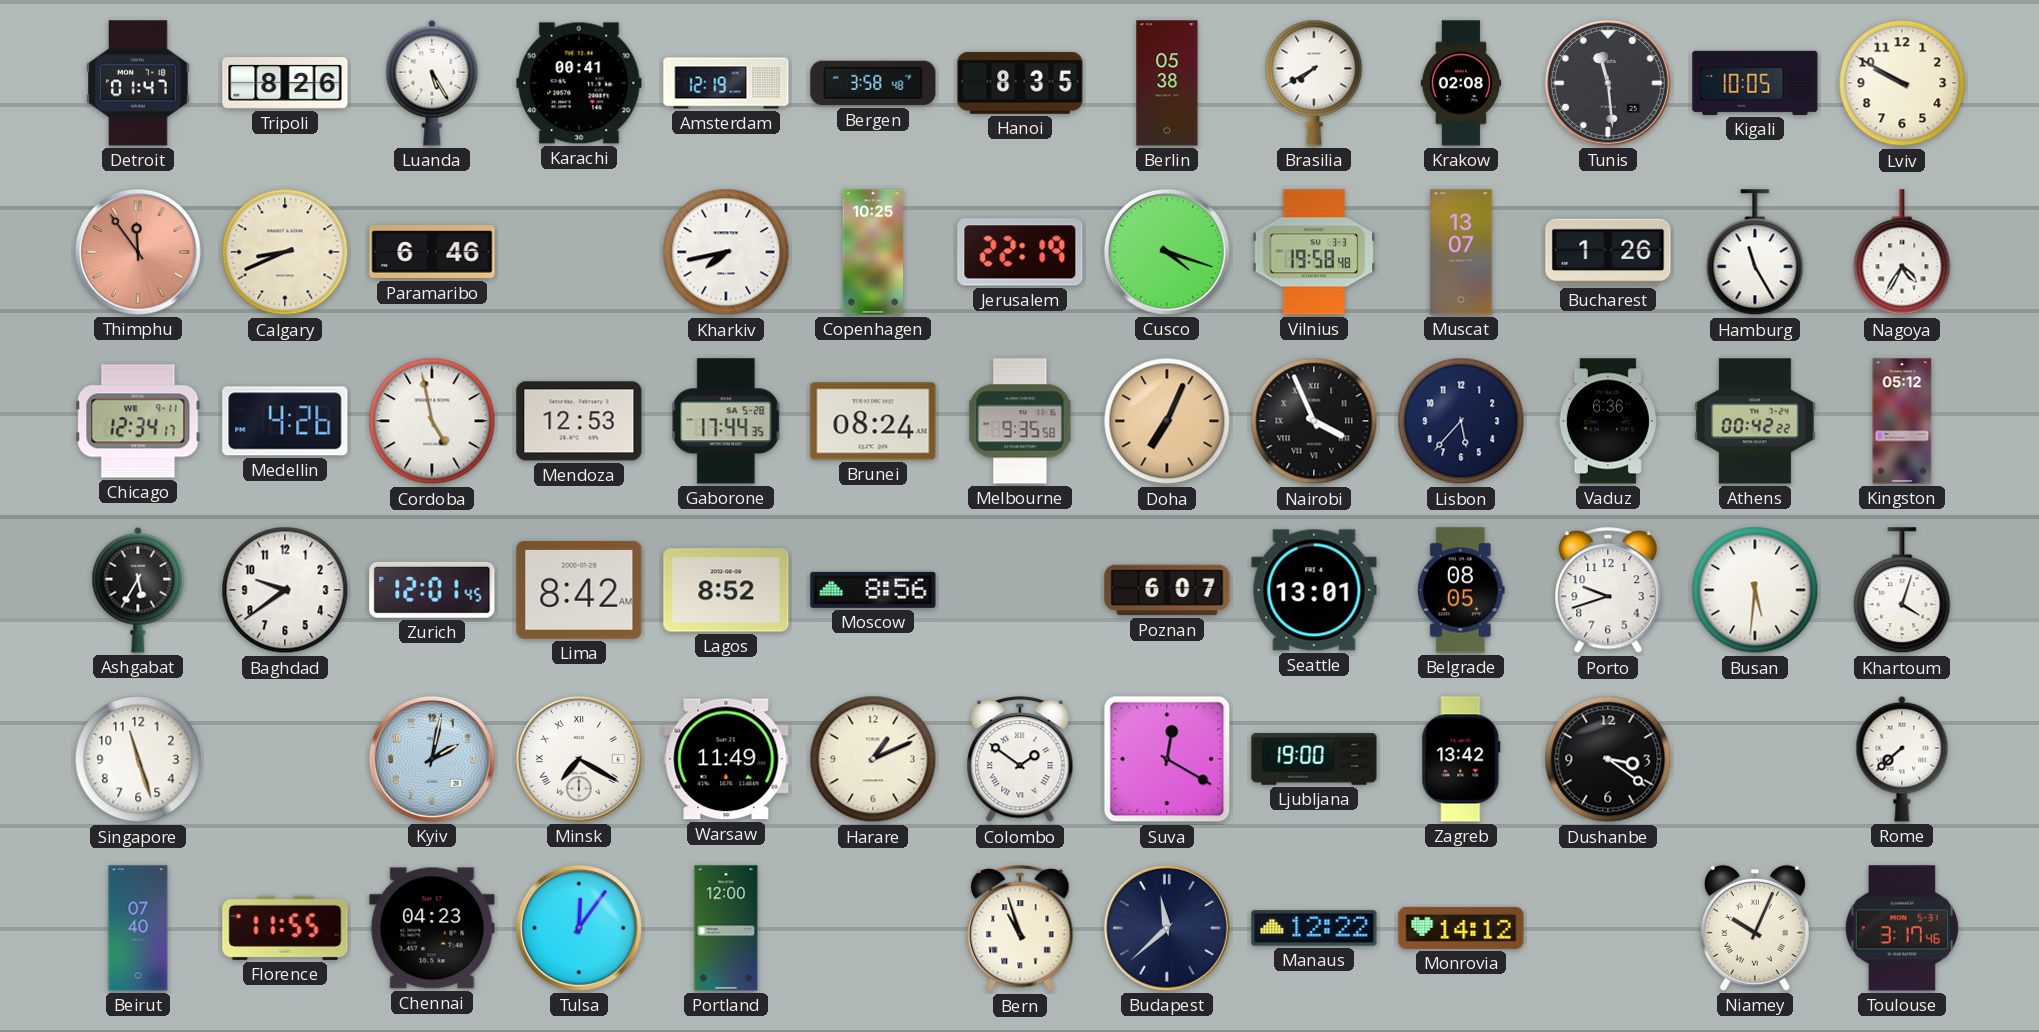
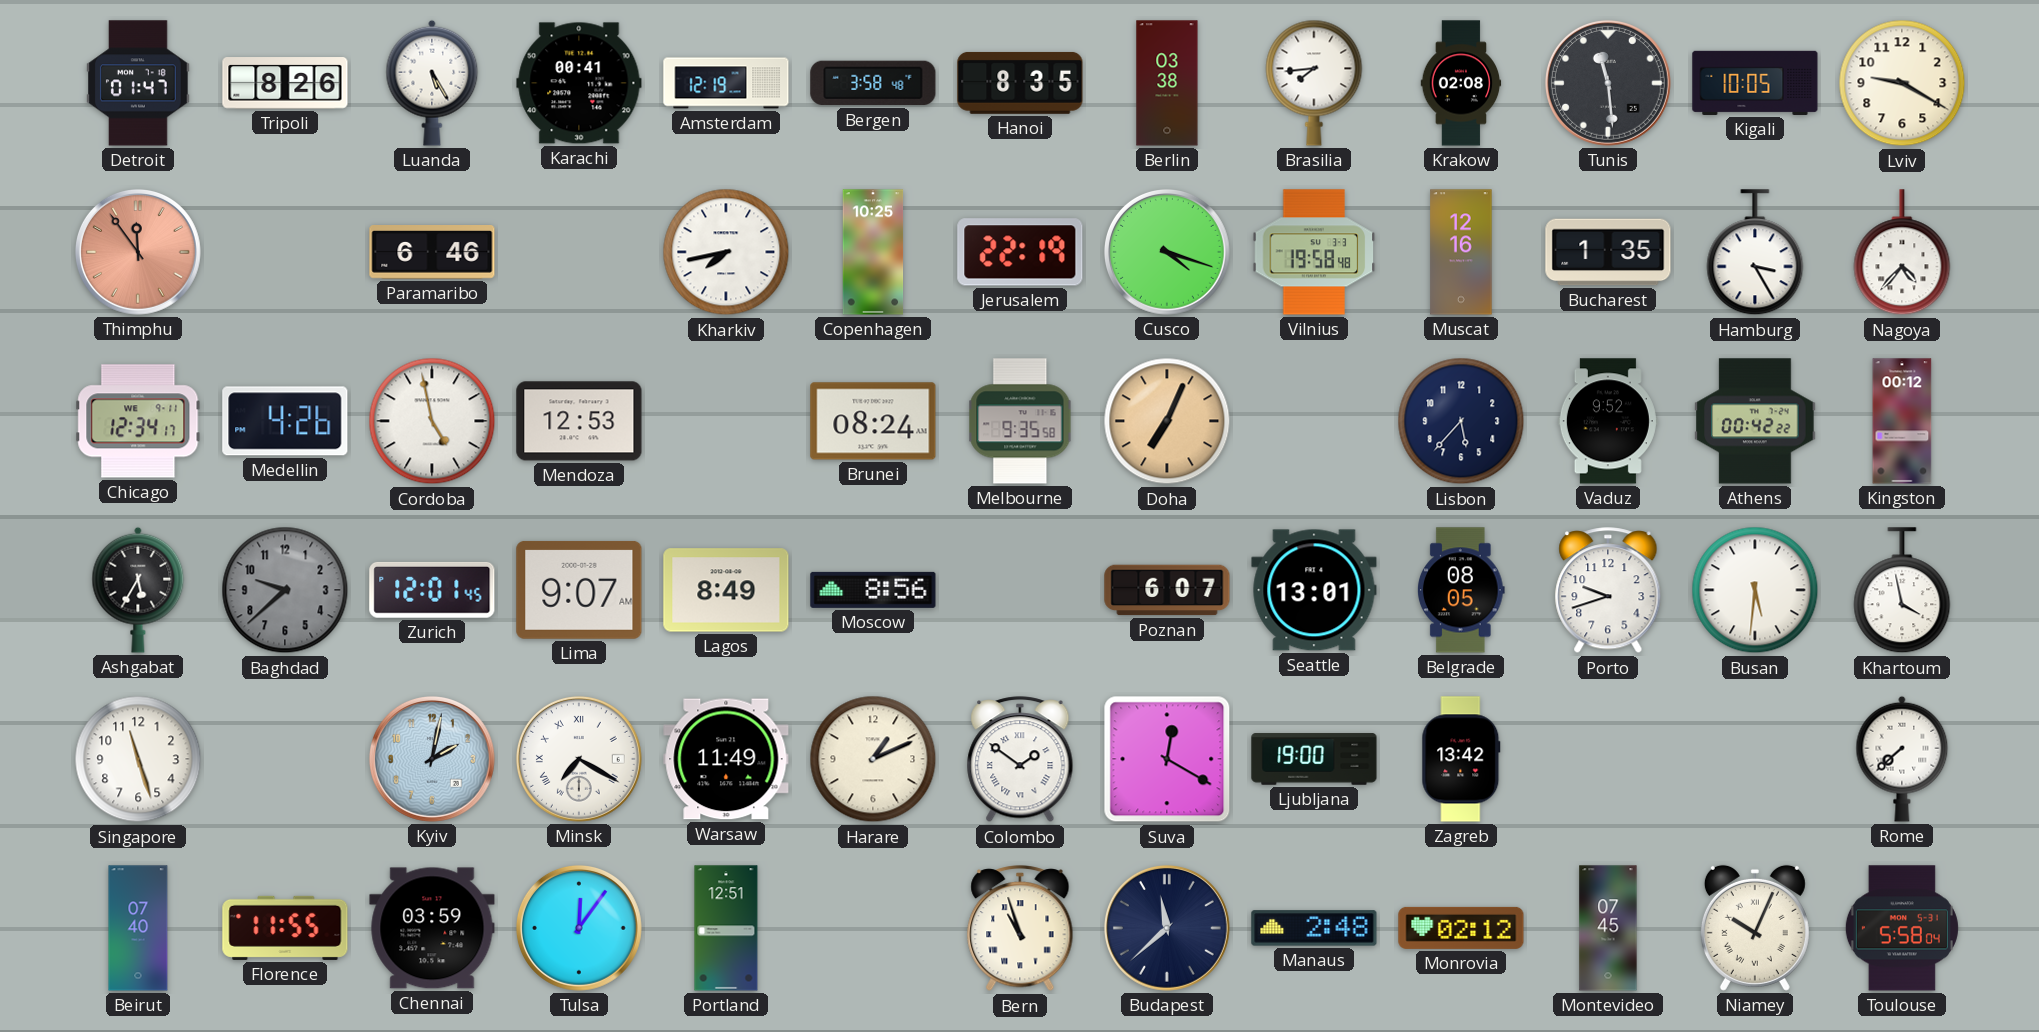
Berlin: 05:38 -> 03:38
Brasilia: 7:40 -> 7:44
Lviv: 9:50 -> 9:20
Calgary: 8:41 -> none
Muscat: 13:07 -> 12:16
Bucharest: 1:26 -> 1:35
Hamburg: 11:25 -> 3:25
Nagoya: 4:35 -> 4:37
Gaborone: 17:44 -> none
Nairobi: 3:56 -> none
Vaduz: 6:36 -> 9:52
Kingston: 05:12 -> 00:12
Baghdad: 9:39 -> 9:38
Baghdad dial: white -> grey
Lima: 8:42 -> 9:07
Lagos: 8:52 -> 8:49
Khartoum: 4:03 -> 3:58
Dushanbe: 3:21 -> none
Chennai: 04:23 -> 03:59
Portland: 12:00 -> 12:51
Manaus: 12:22 -> 2:48
Monrovia: 14:12 -> 02:12
Montevideo: none -> 07:45
Toulouse: 3:17 -> 5:58
